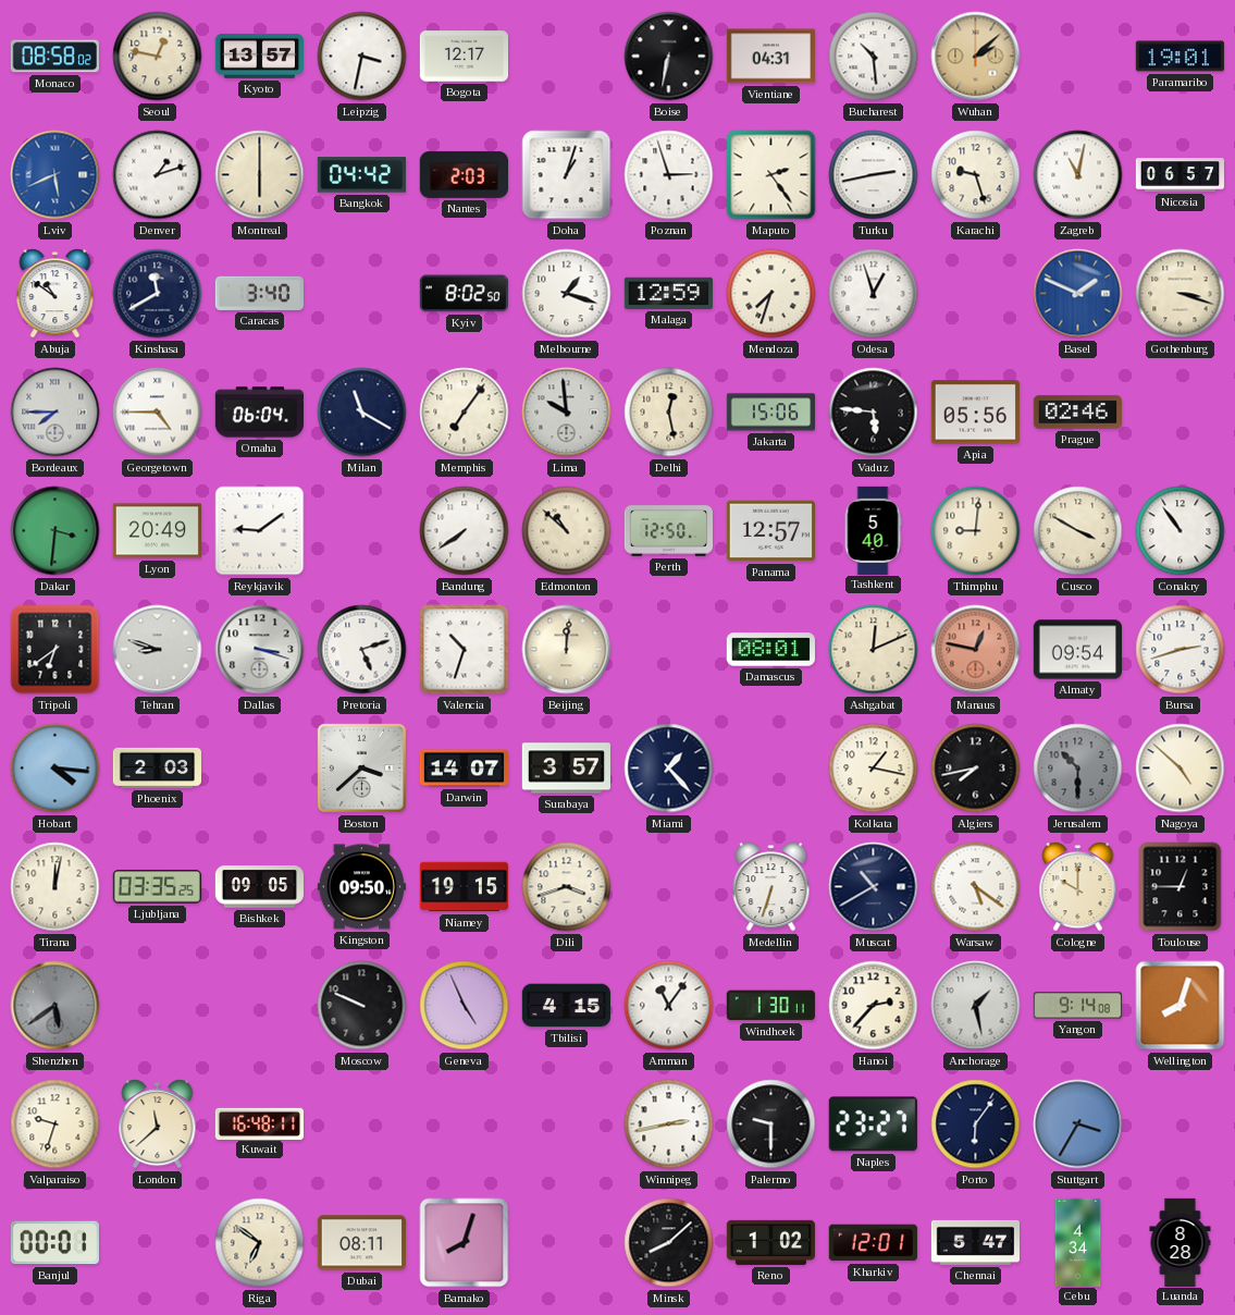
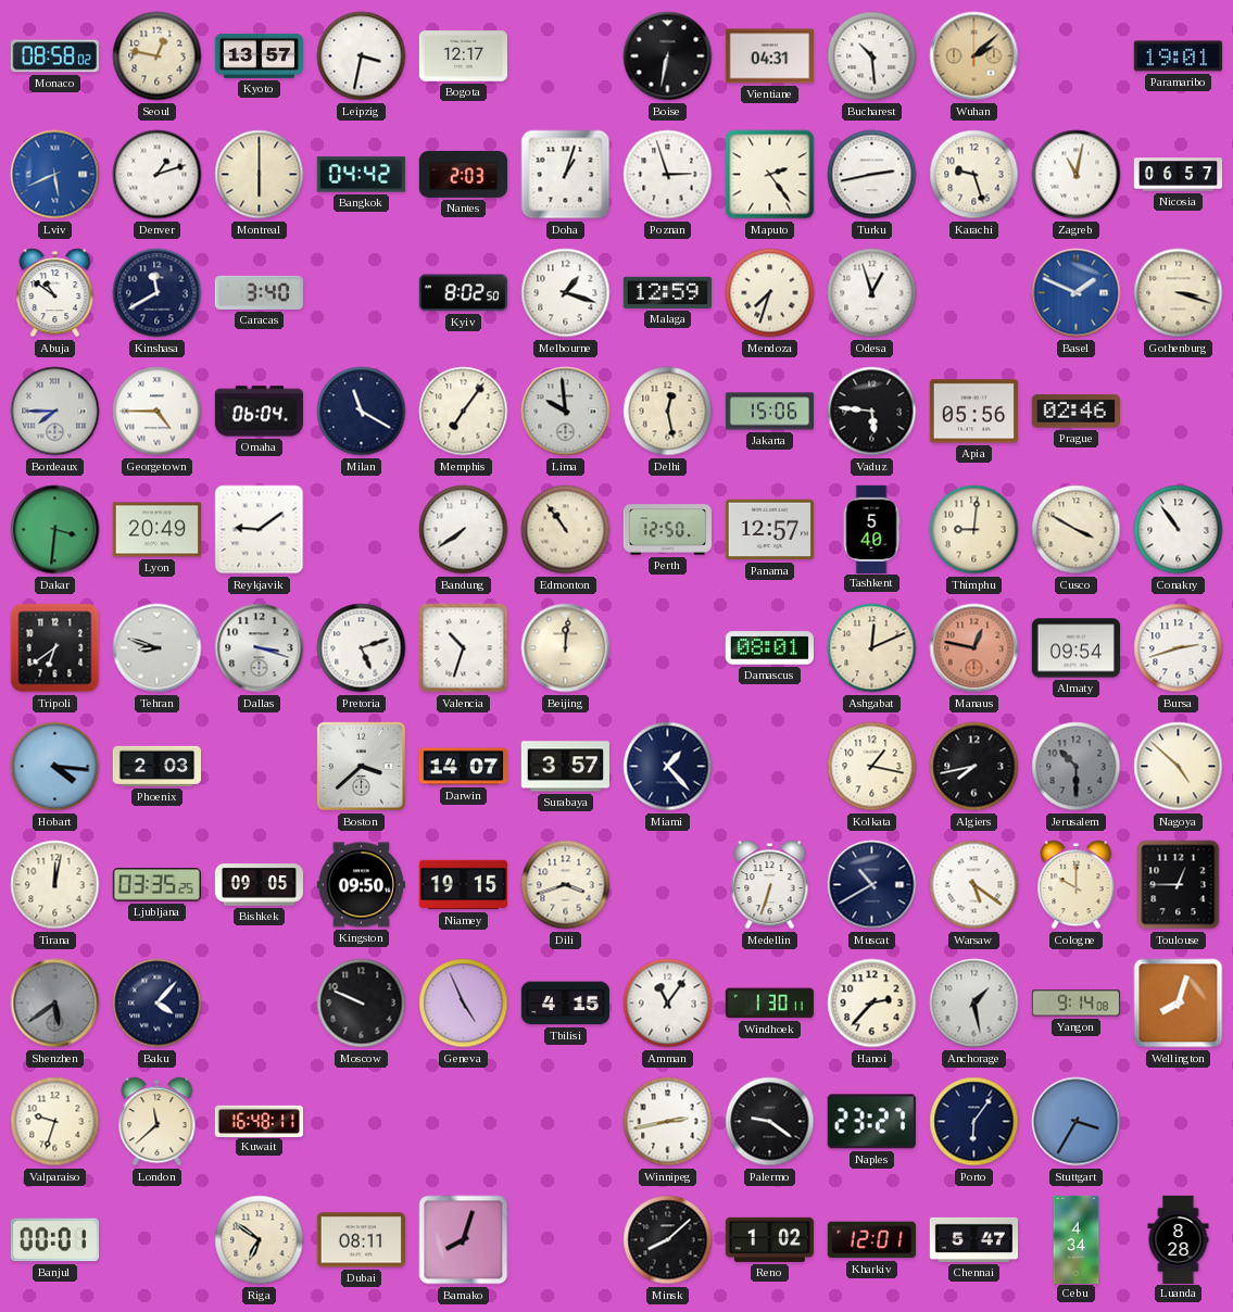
Edmonton: 10:52 -> 10:54
Baku: none -> 4:07
Palermo: 9:30 -> 9:21
